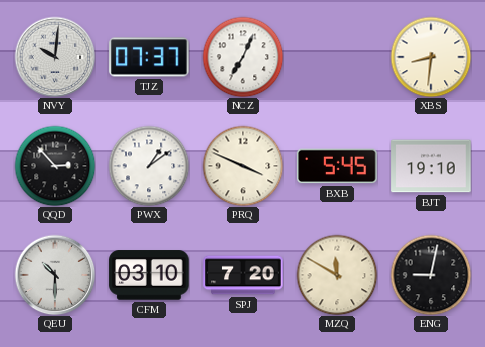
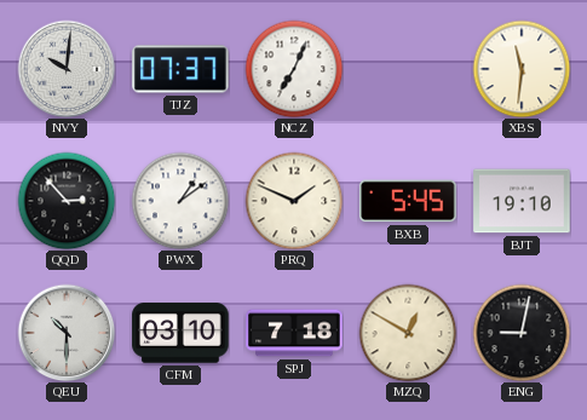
XBS: 8:31 -> 11:31
PRQ: 3:49 -> 1:49
SPJ: 7:20 -> 7:18
MZQ: 11:50 -> 12:50
